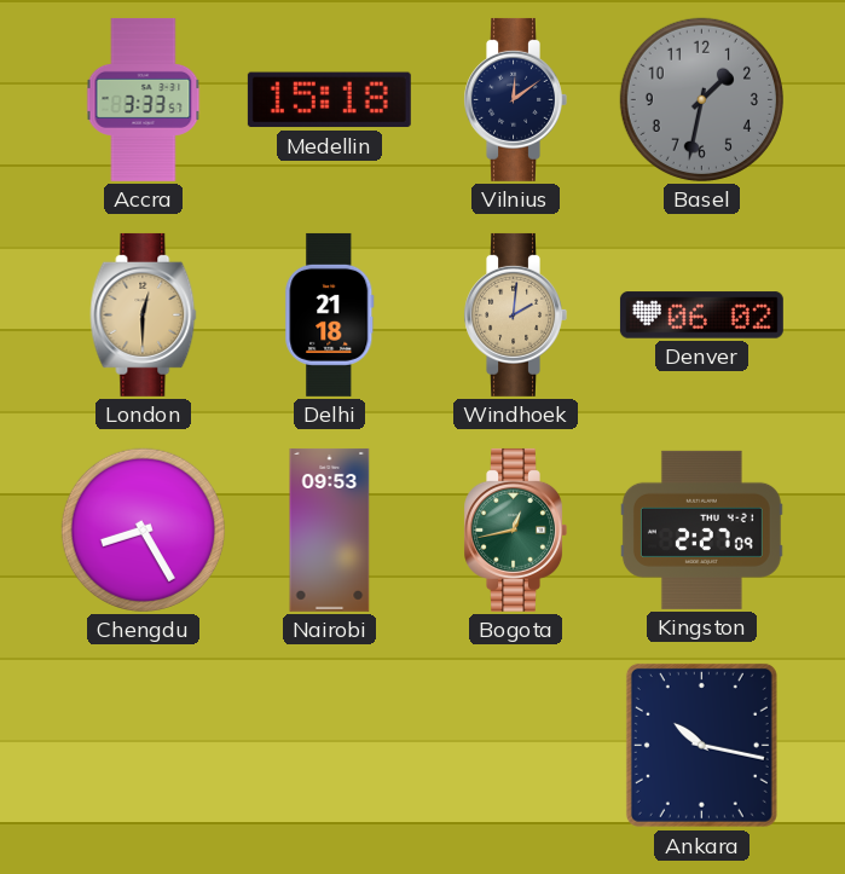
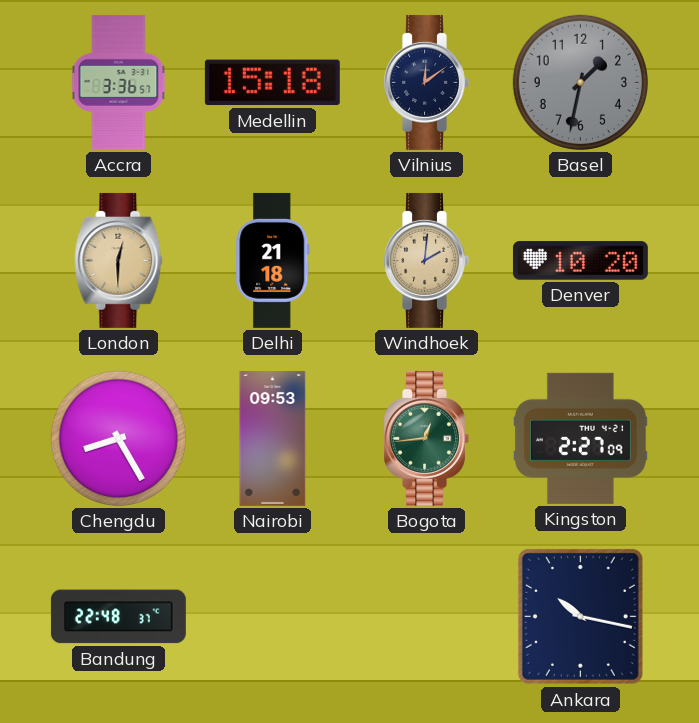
Accra: 3:33 -> 3:36
Denver: 06:02 -> 10:20
Bogota: 12:43 -> 12:44
Bandung: none -> 22:48
